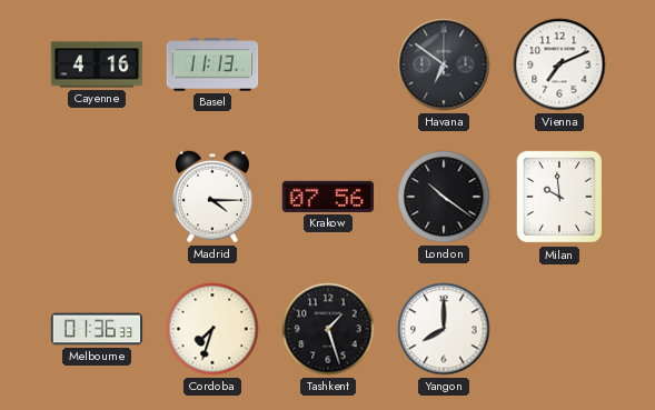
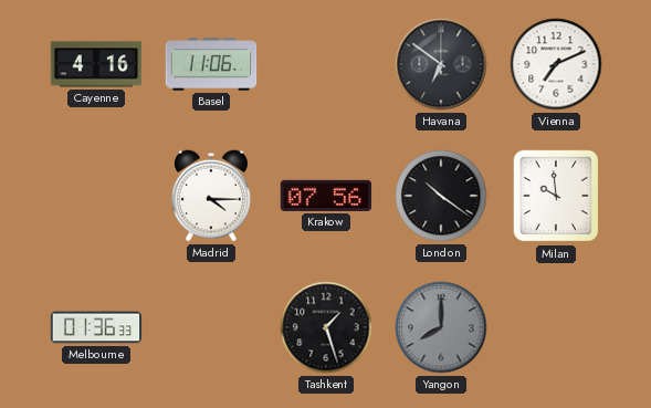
Basel: 11:13 -> 11:06
Cordoba: 7:33 -> none
Yangon dial: white -> grey
